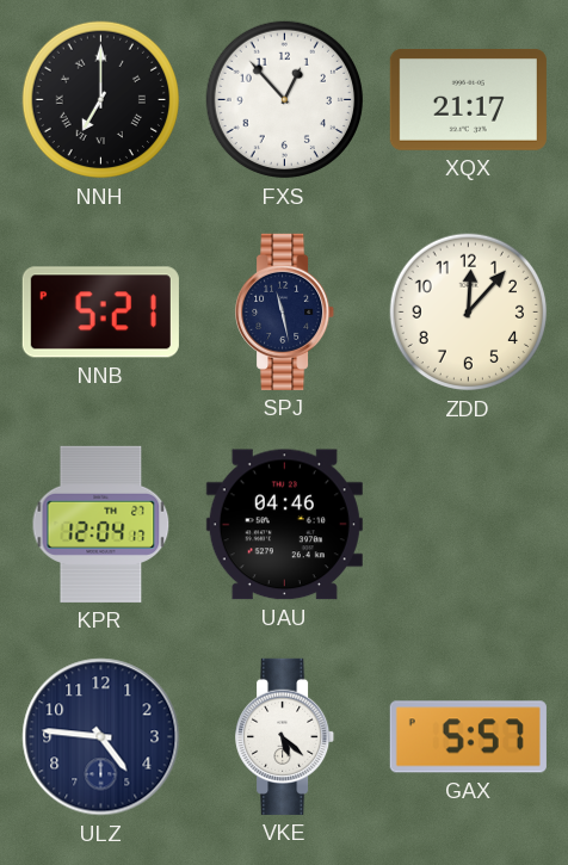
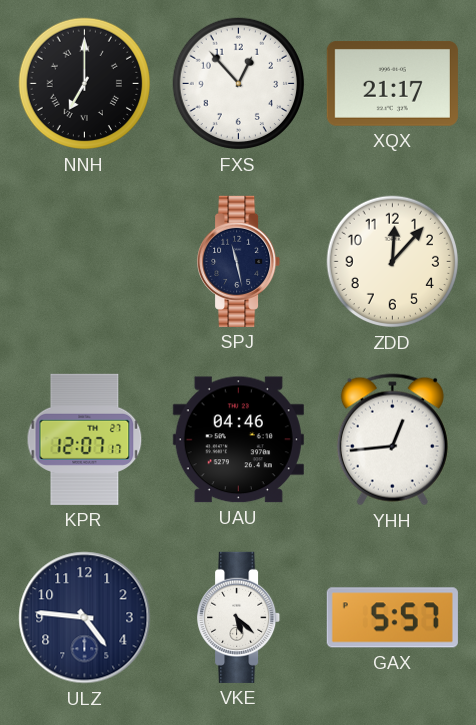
NNB: 5:21 -> none
KPR: 12:04 -> 12:07
YHH: none -> 12:44
